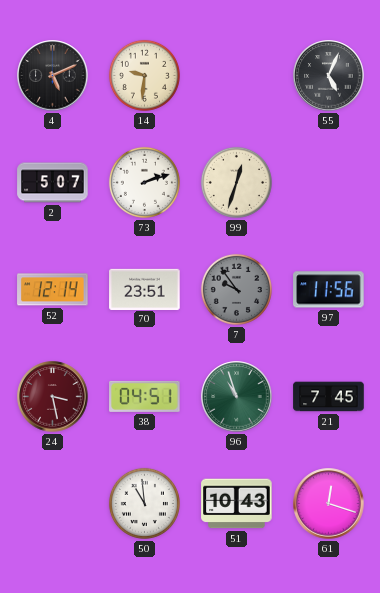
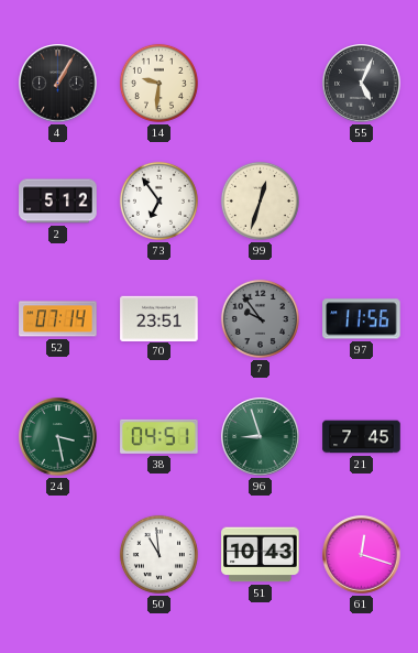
4: 5:11 -> 1:05
2: 5:07 -> 5:12
73: 2:12 -> 6:54
52: 12:14 -> 07:14
24 dial: burgundy -> green
96: 10:57 -> 8:57
